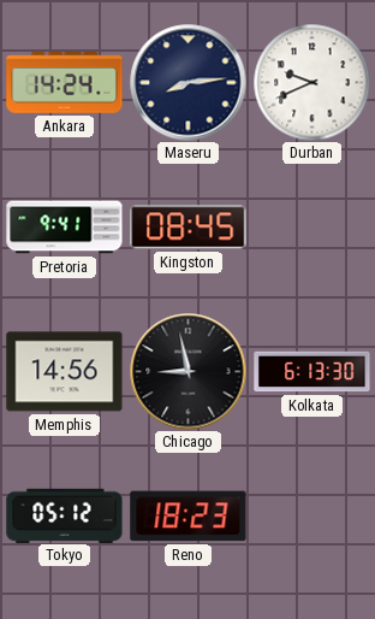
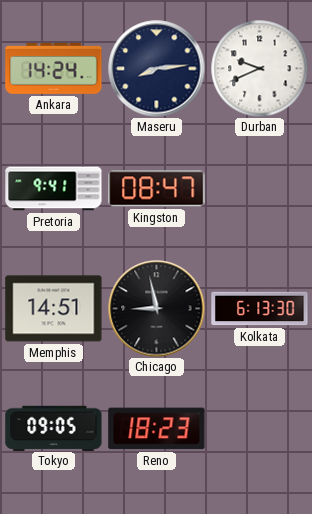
Kingston: 08:45 -> 08:47
Memphis: 14:56 -> 14:51
Tokyo: 05:12 -> 09:05
